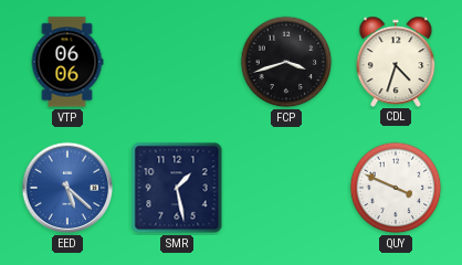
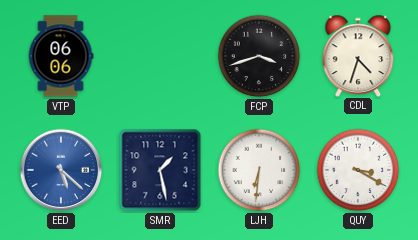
LJH: none -> 6:31
QUY: 3:49 -> 3:20
